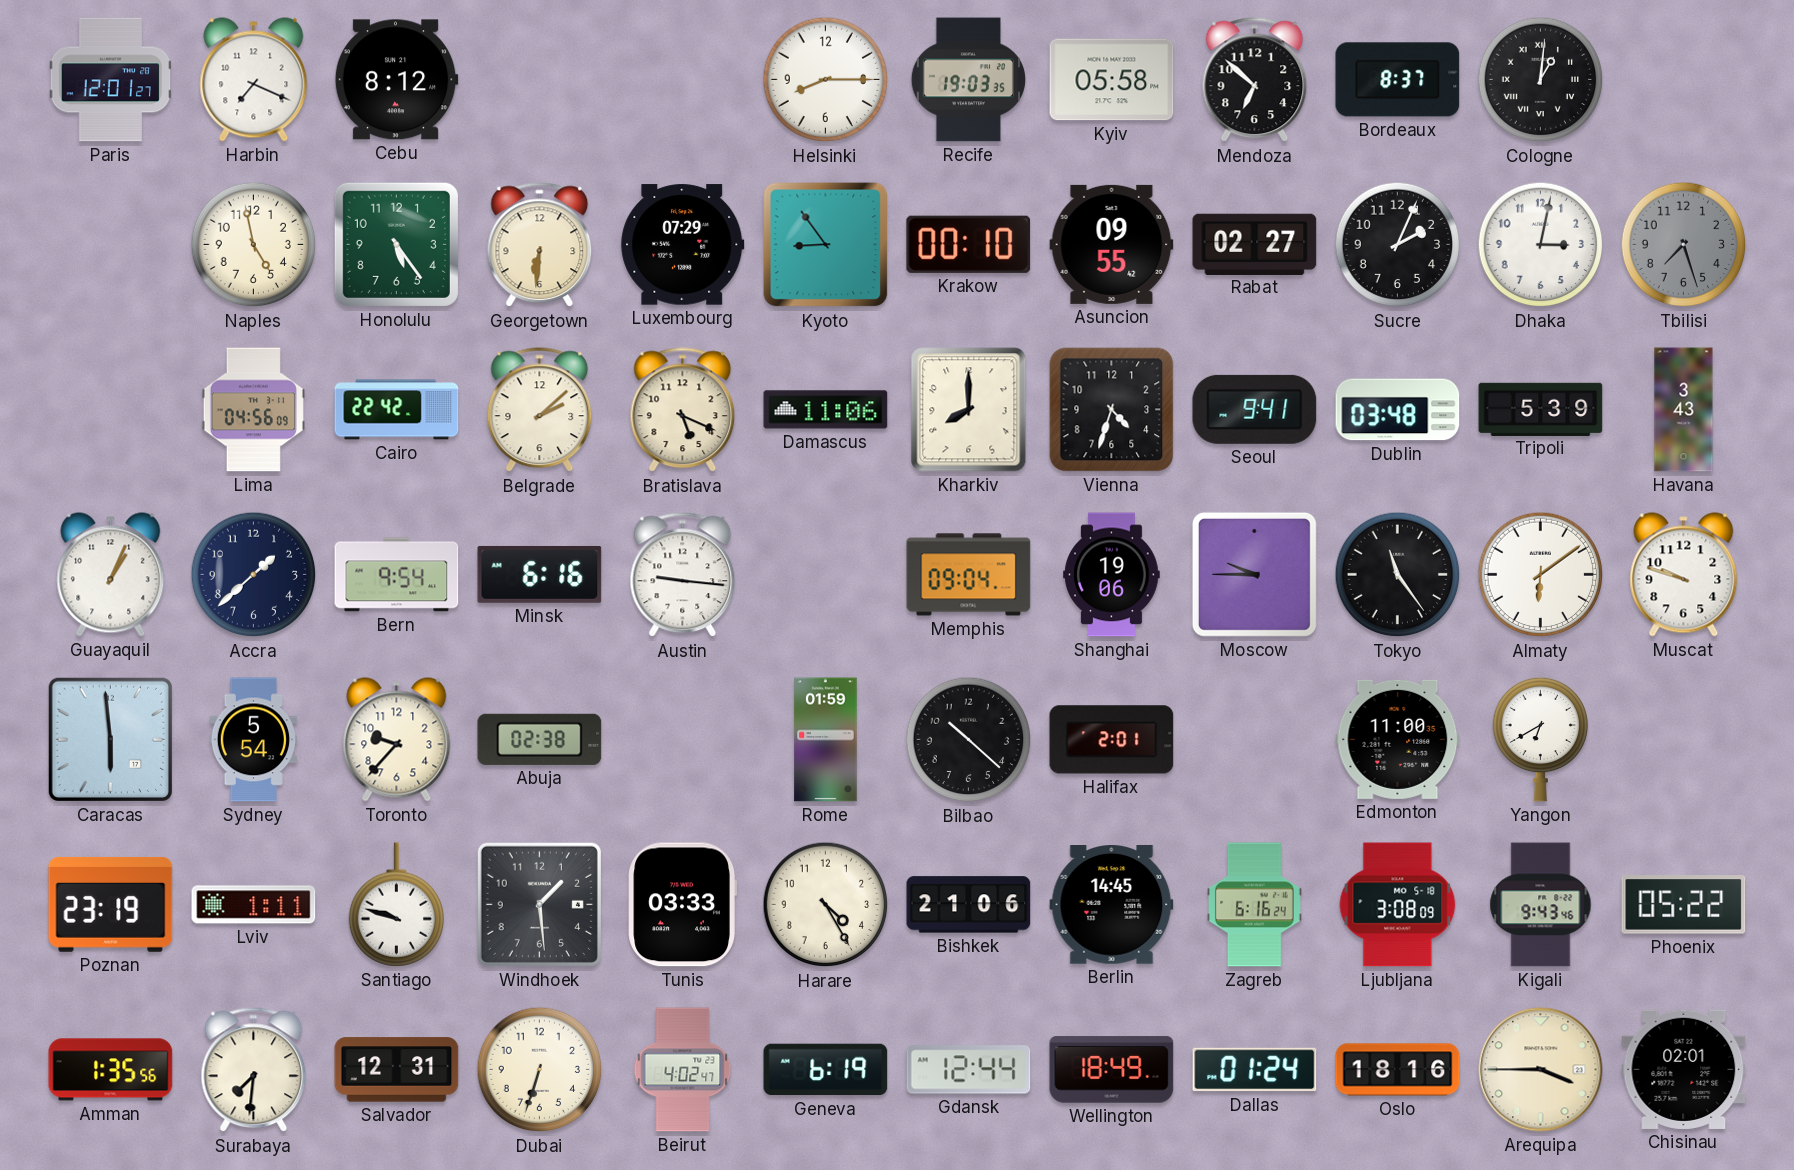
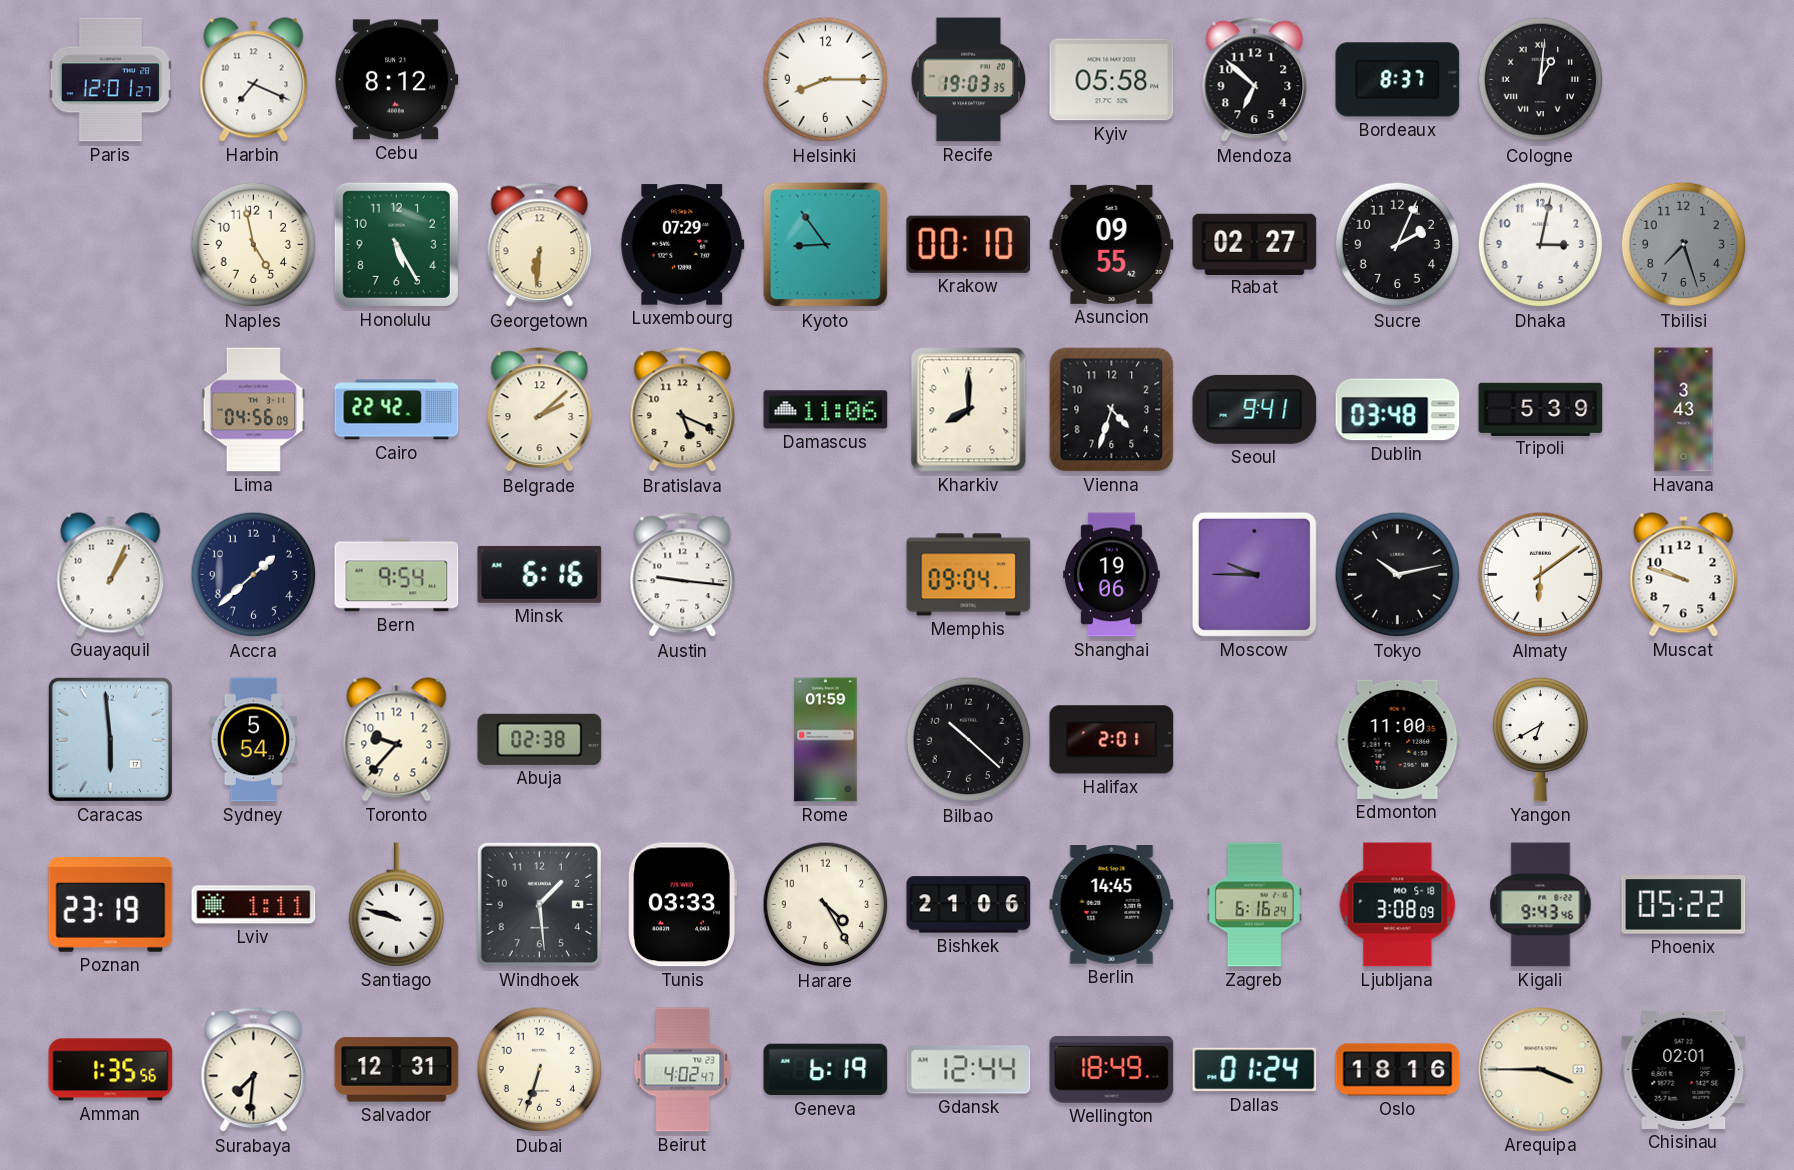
Honolulu: 5:24 -> 5:25
Tokyo: 11:24 -> 10:13
